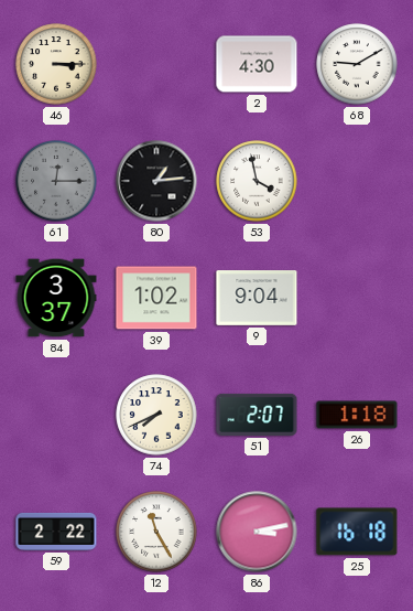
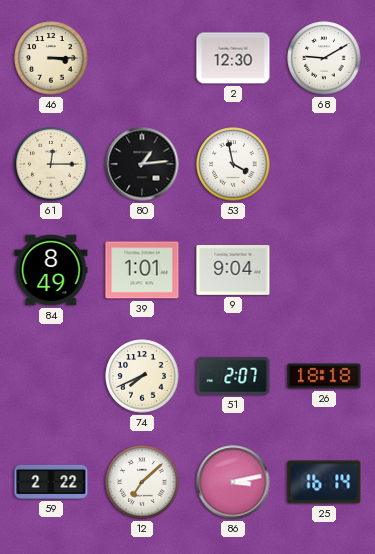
2: 4:30 -> 12:30
61 dial: grey -> cream
84: 3:37 -> 8:49
39: 1:02 -> 1:01
26: 1:18 -> 18:18
12: 11:25 -> 7:08
25: 16:18 -> 16:14
